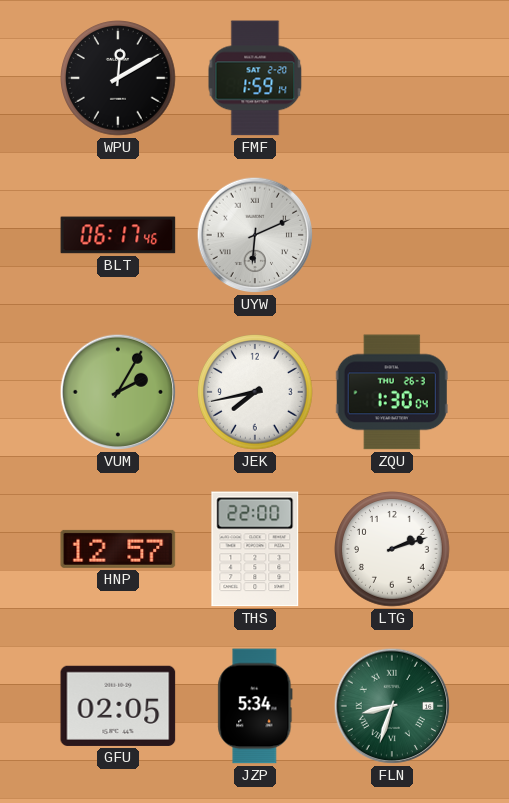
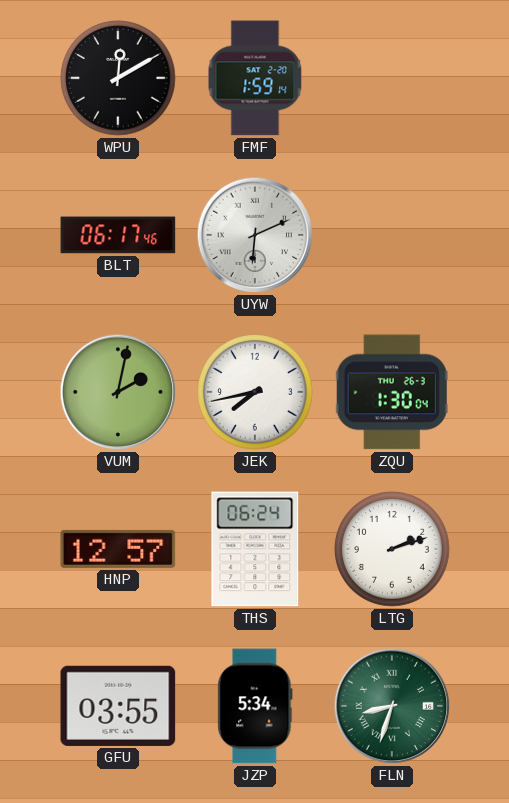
VUM: 2:05 -> 2:02
THS: 22:00 -> 06:24
GFU: 02:05 -> 03:55
